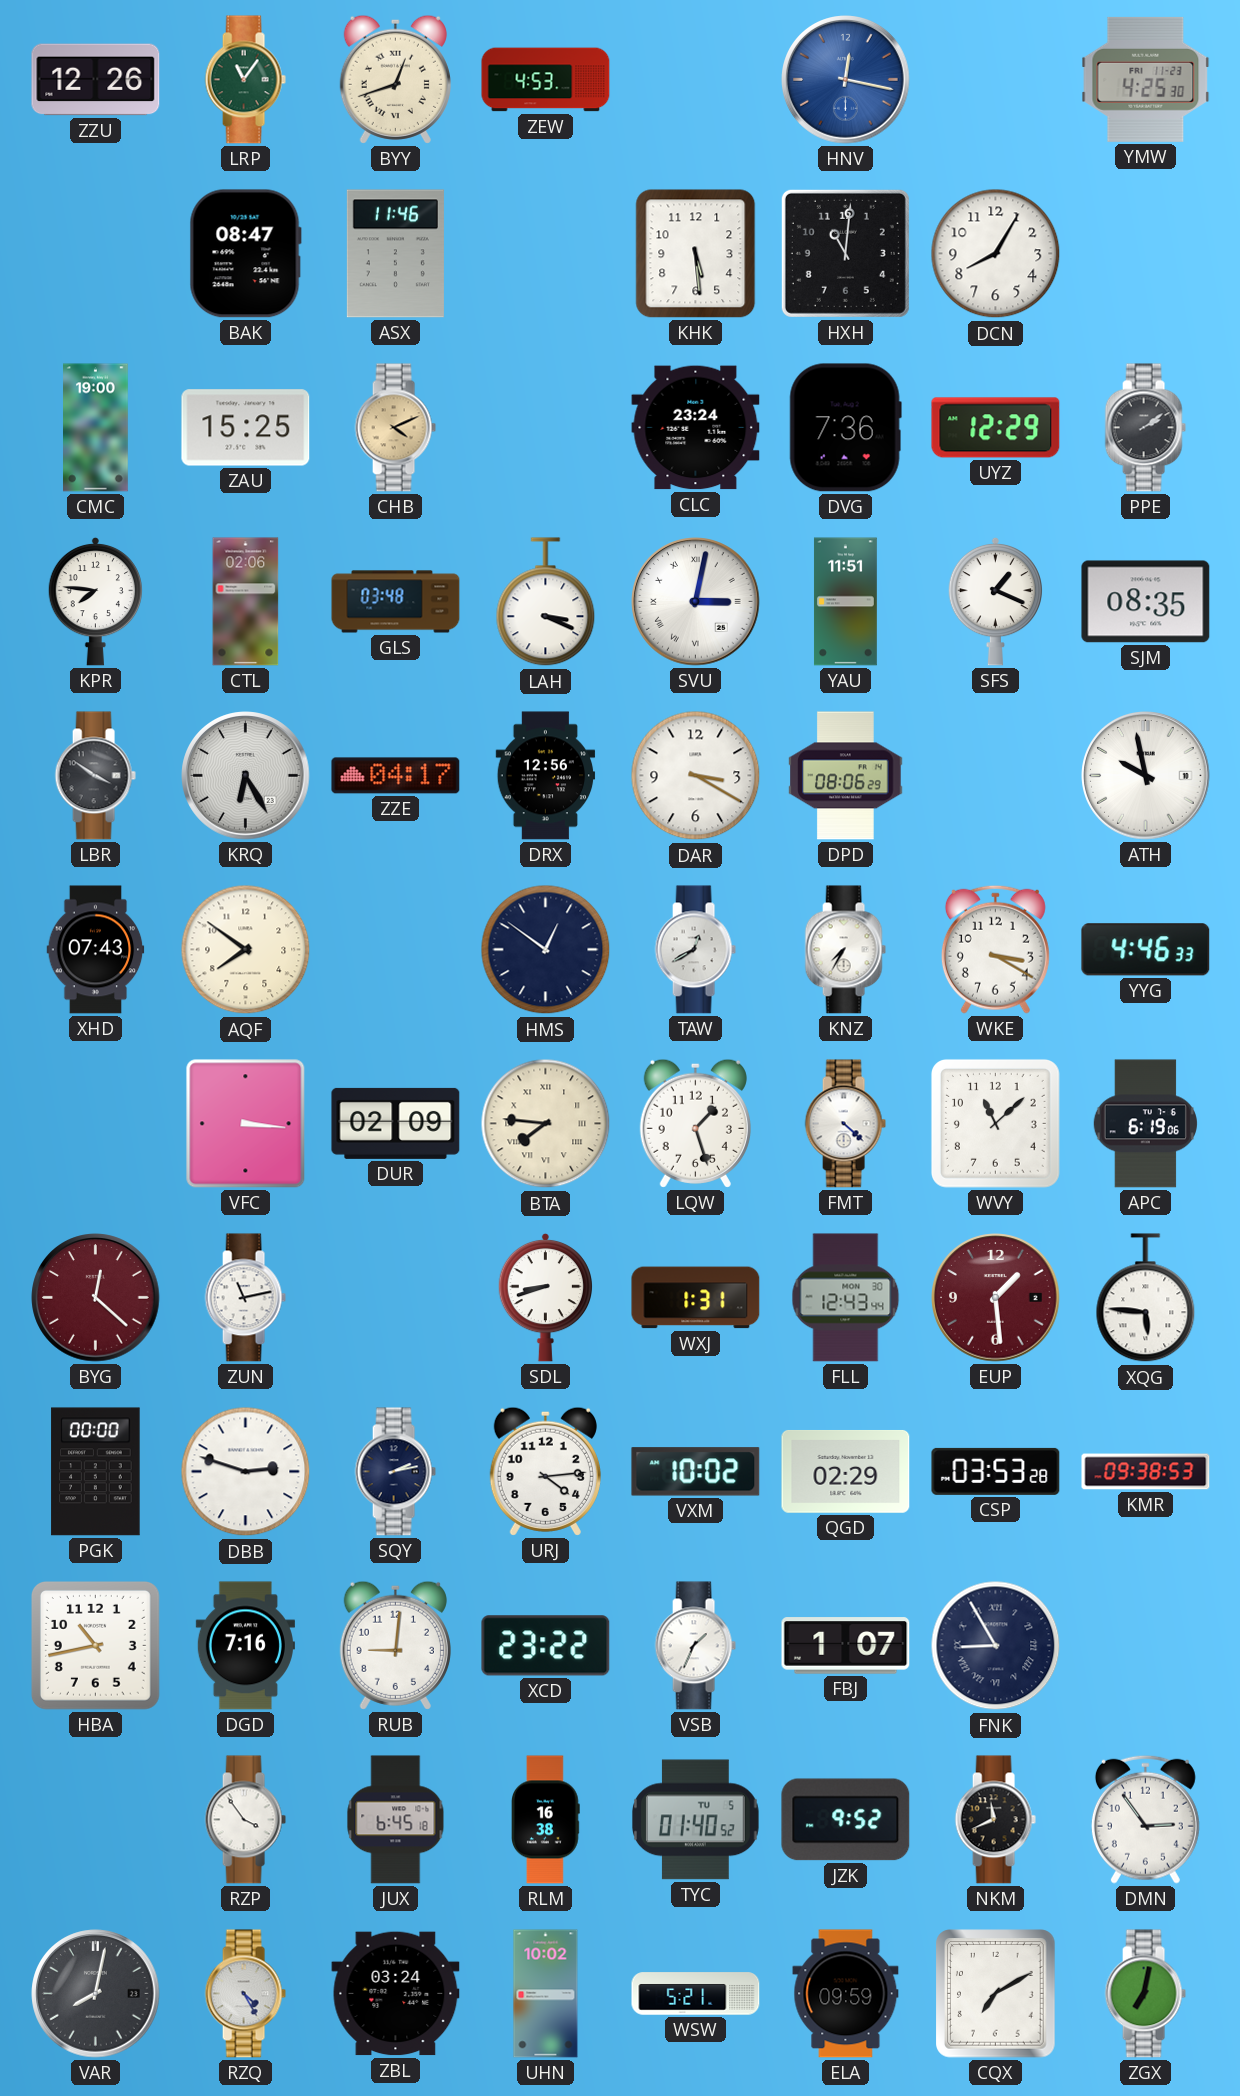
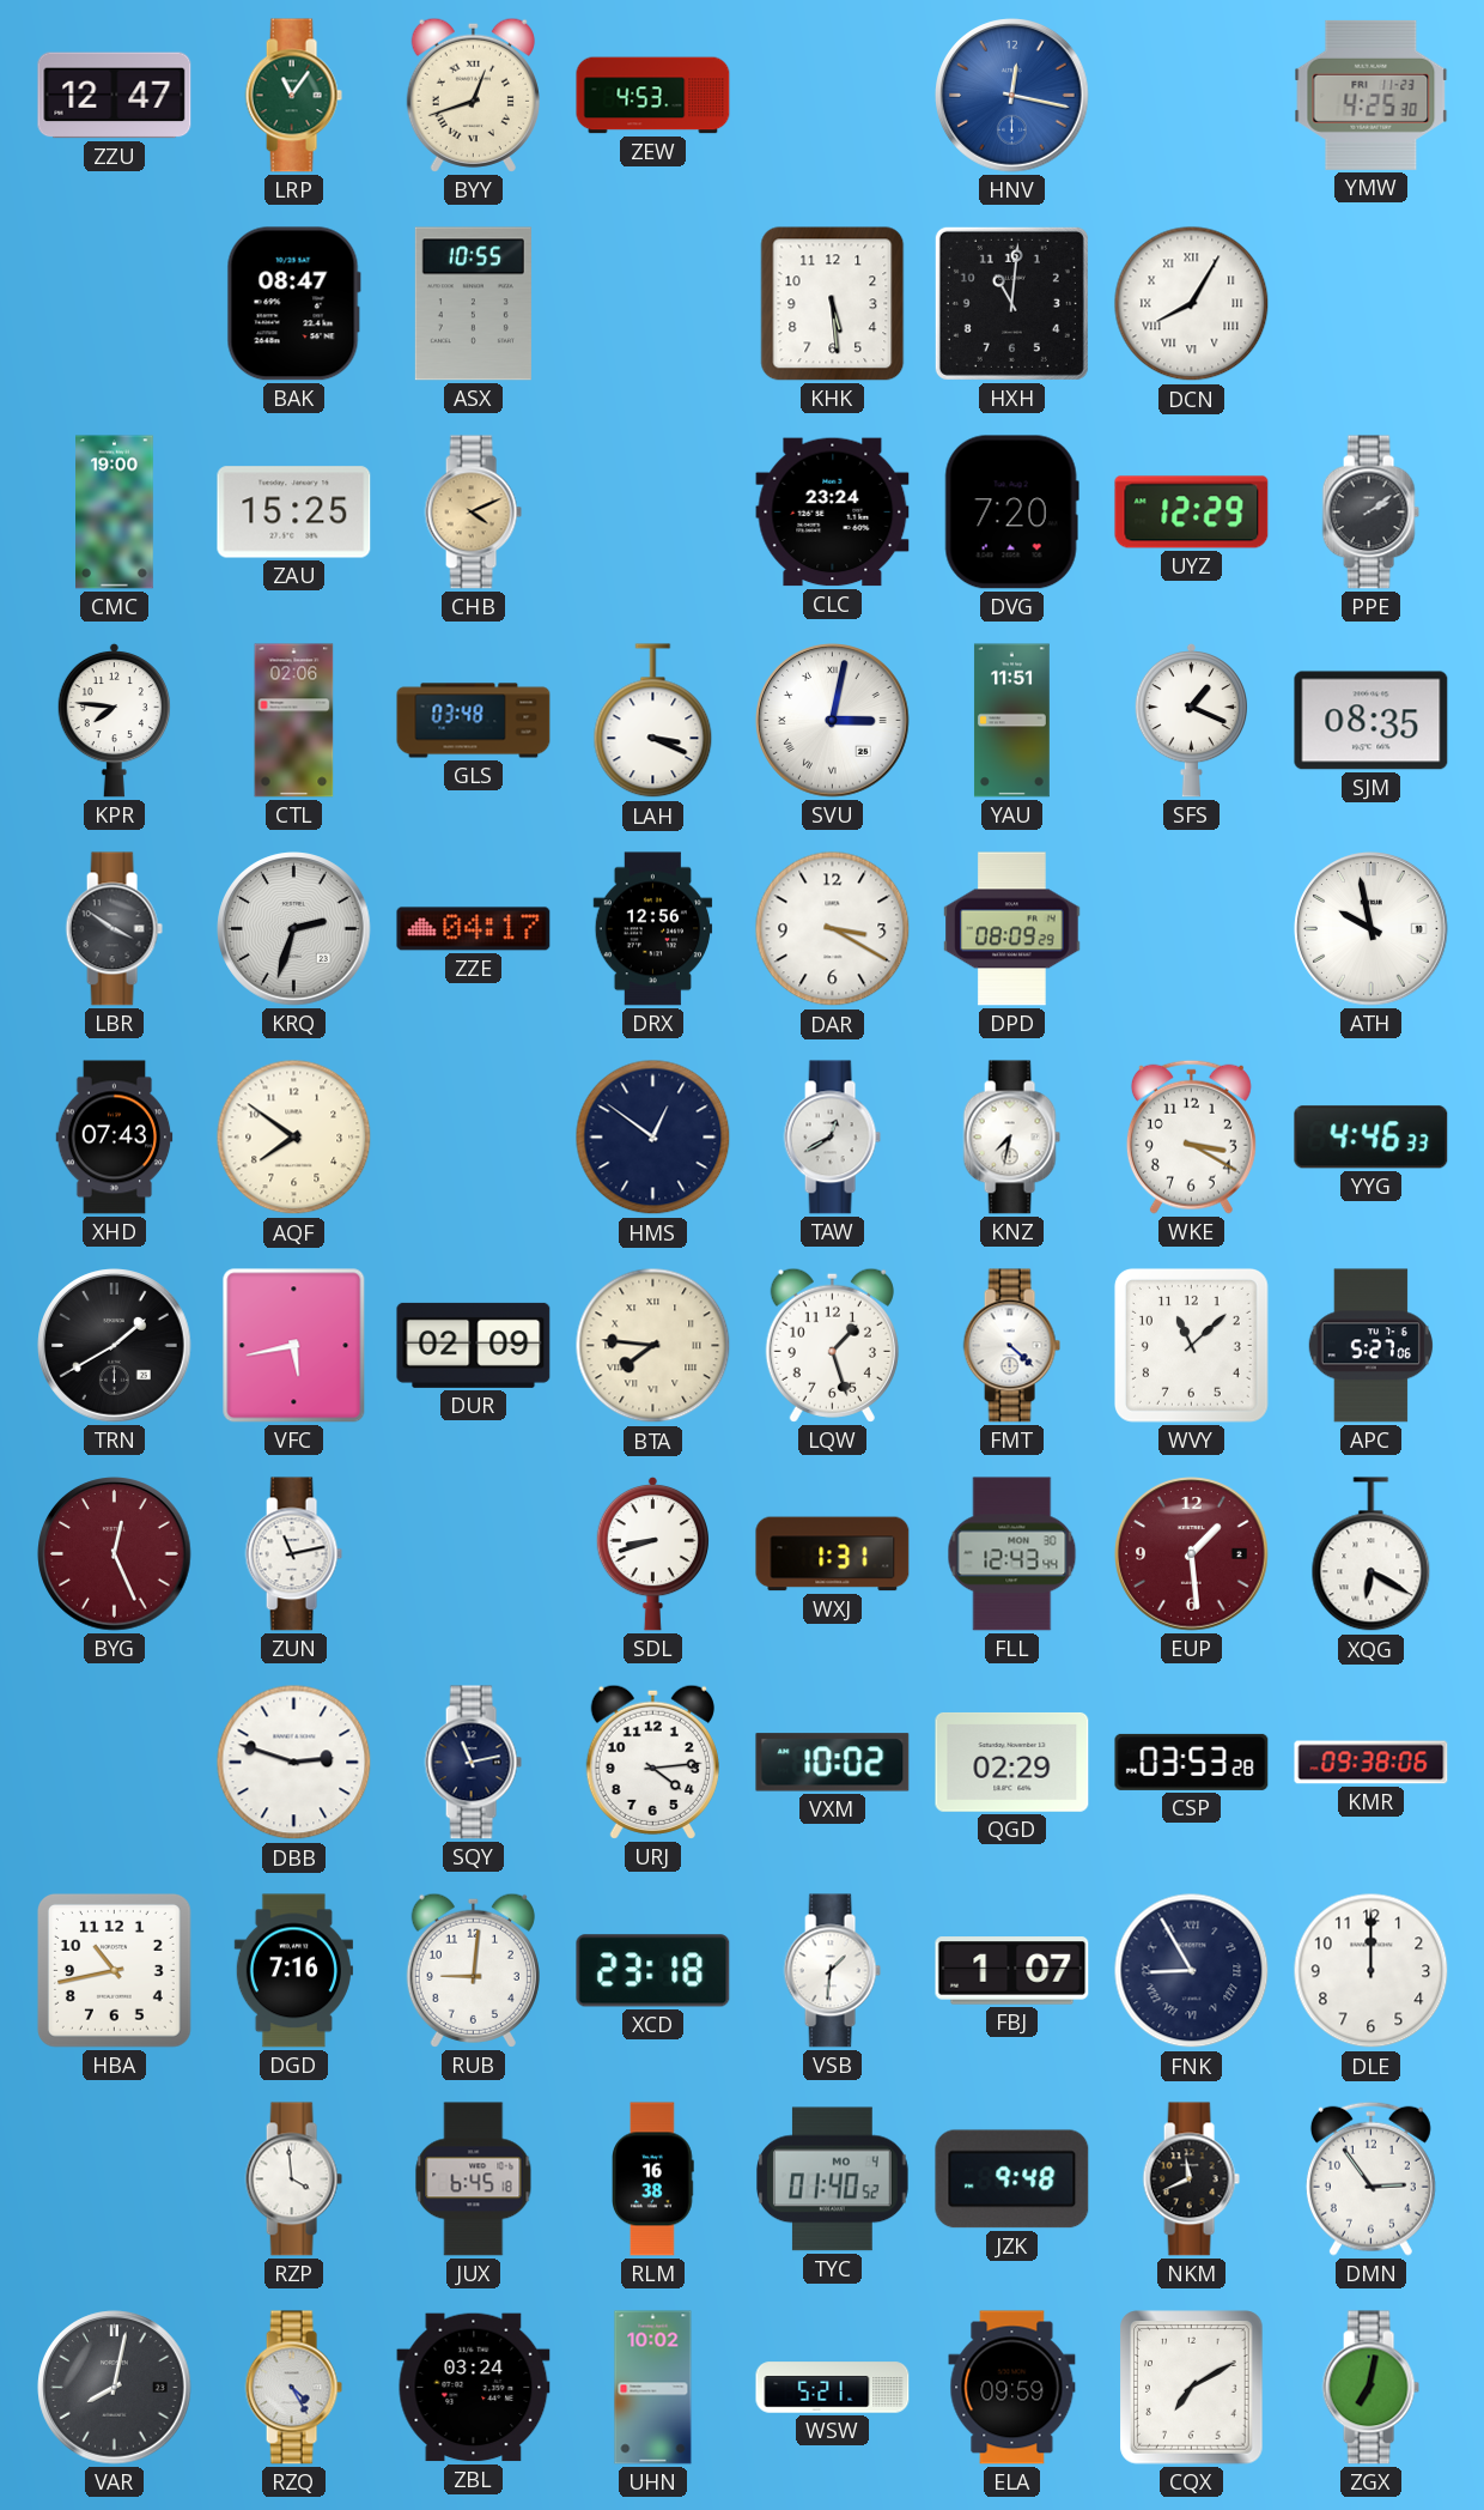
ZZU: 12:26 -> 12:47
ASX: 11:46 -> 10:55
DCN numerals: Arabic -> Roman
DVG: 7:36 -> 7:20
KRQ: 6:25 -> 2:33
DPD: 08:06 -> 08:09
KNZ: 7:35 -> 7:32
TRN: none -> 1:40
VFC: 3:16 -> 5:43
APC: 6:19 -> 5:27
BYG: 12:22 -> 12:26
XQG: 5:46 -> 6:20
PGK: 00:00 -> none
SQY: 2:13 -> 11:13
KMR: 09:38:53 -> 09:38:06
XCD: 23:22 -> 23:18
VSB: 1:34 -> 1:31
DLE: none -> 12:00
RZP: 3:54 -> 3:59
TYC date: TU 5 -> MO 4
JZK: 9:52 -> 9:48
